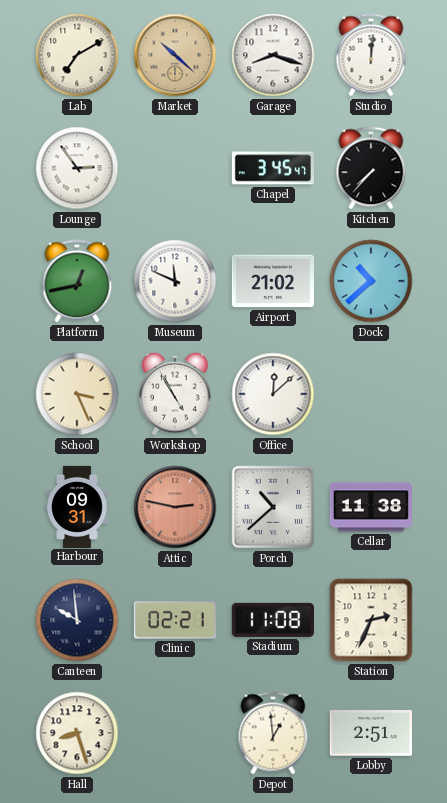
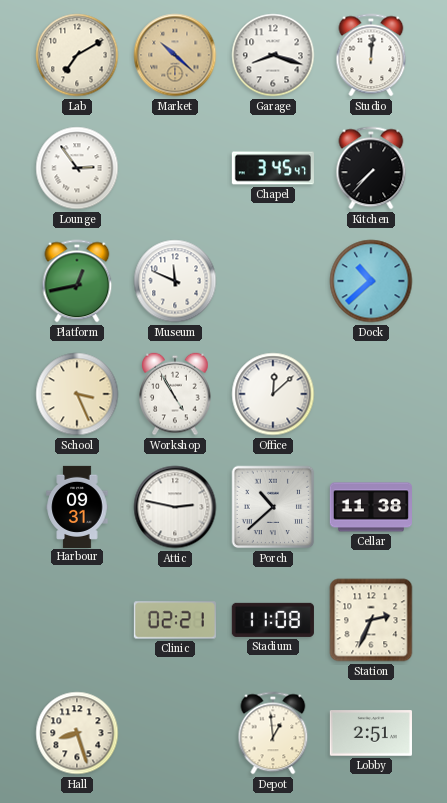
Airport: 21:02 -> none
Attic dial: salmon -> white
Canteen: 9:59 -> none
